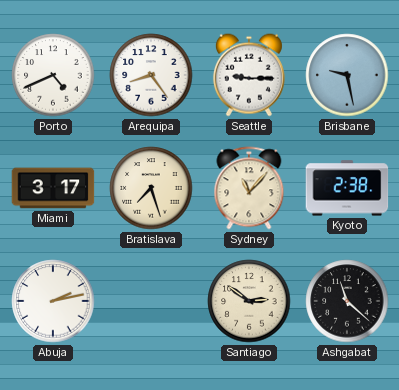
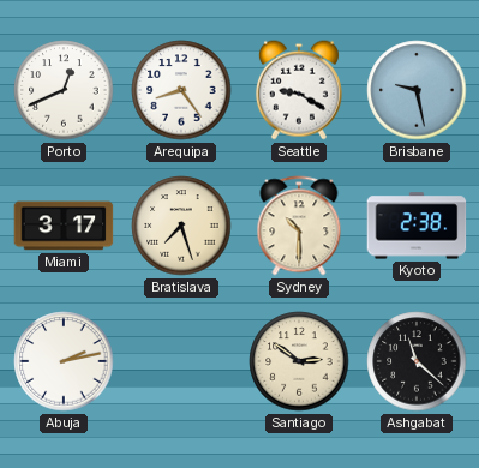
Porto: 4:41 -> 12:41
Seattle: 9:15 -> 9:20
Sydney: 11:07 -> 10:30
